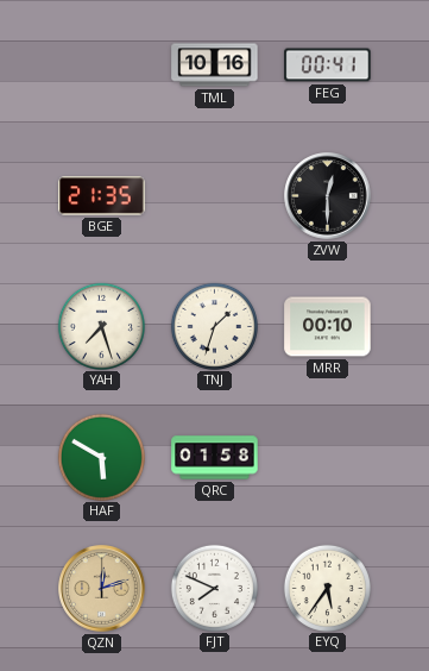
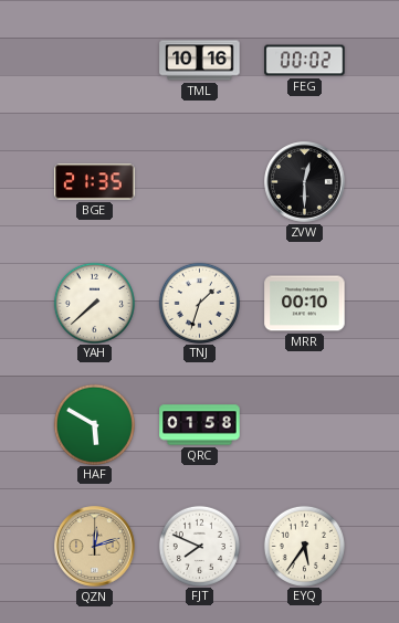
FEG: 00:41 -> 00:02
YAH: 7:27 -> 7:38
